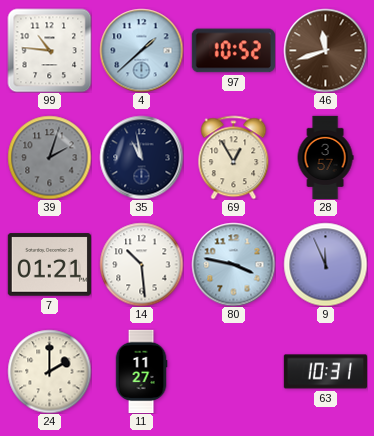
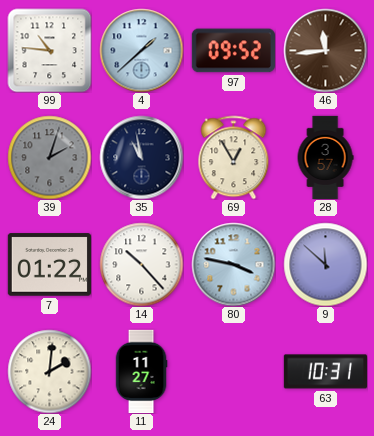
97: 10:52 -> 09:52
46: 11:42 -> 11:44
7: 01:21 -> 01:22
14: 10:29 -> 10:23
9: 11:56 -> 11:52
24: 2:00 -> 2:01
